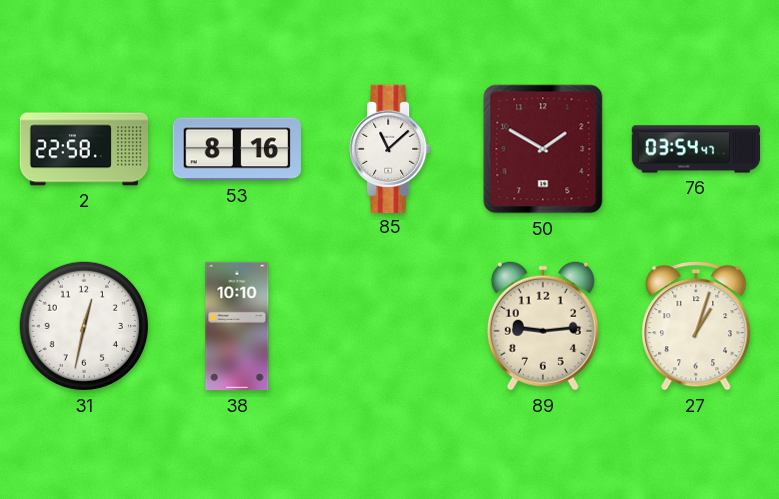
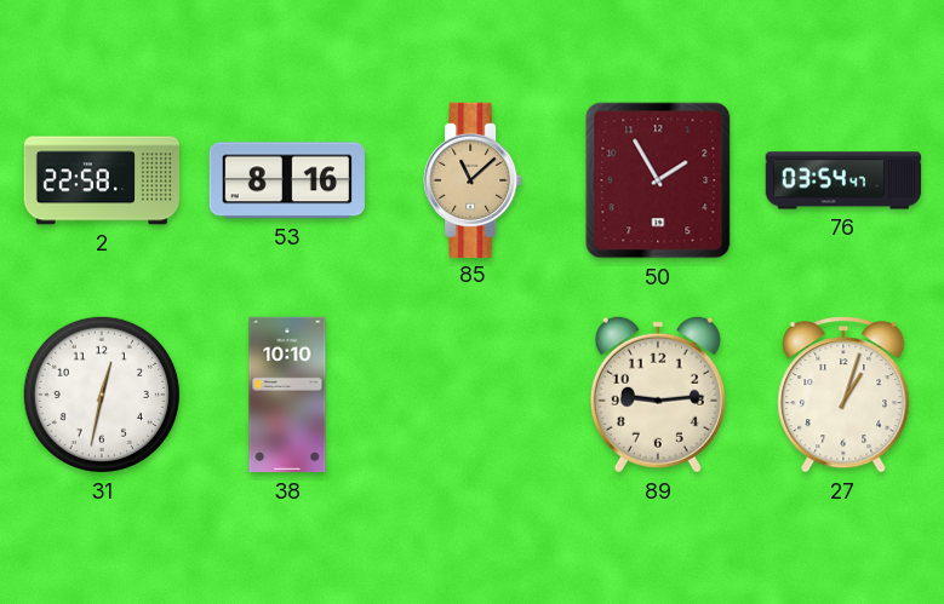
85 dial: white -> champagne
50: 1:50 -> 1:55
